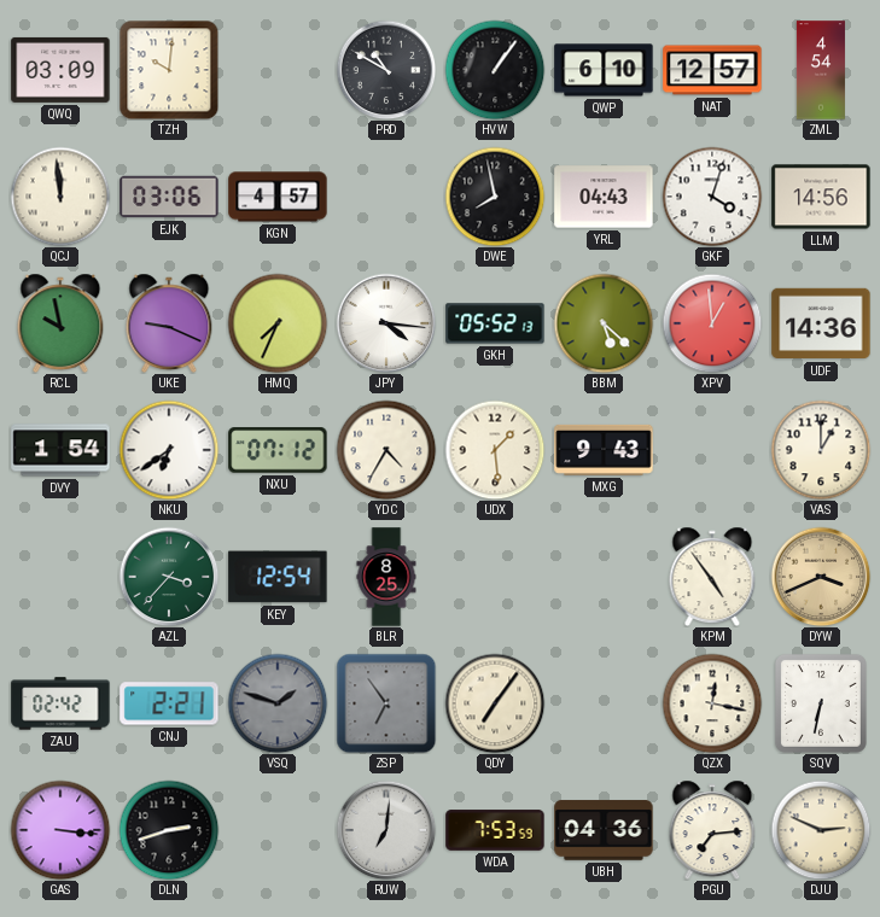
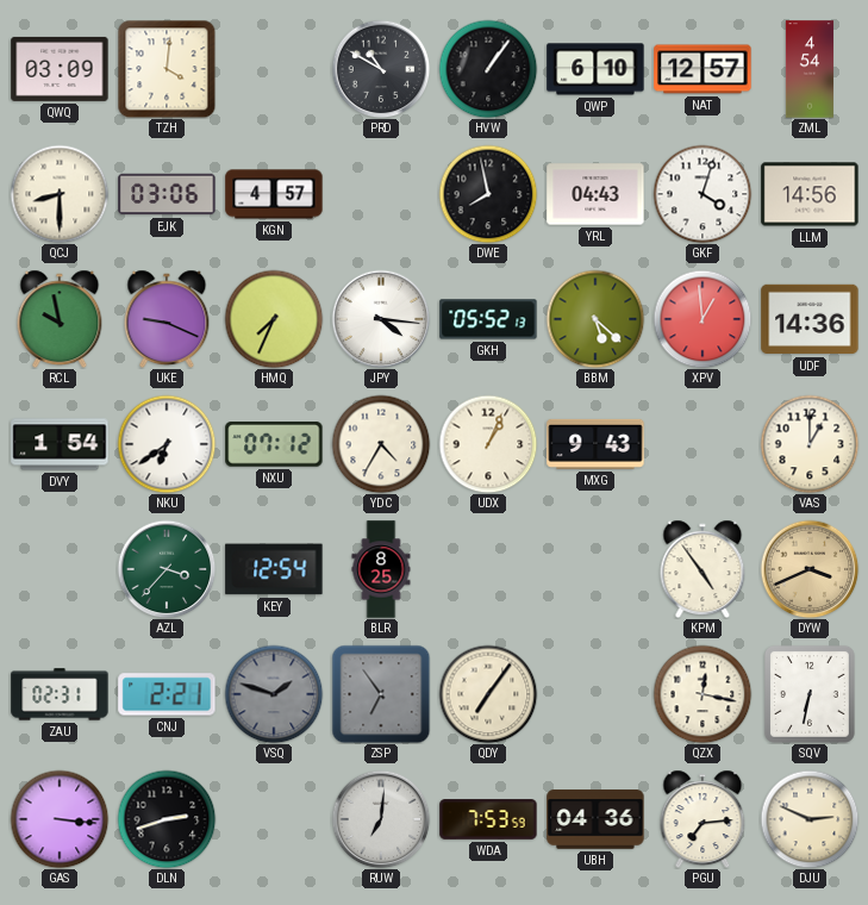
TZH: 10:01 -> 4:01
QCJ: 11:59 -> 8:30
UDX: 1:29 -> 1:04
ZAU: 02:42 -> 02:31
